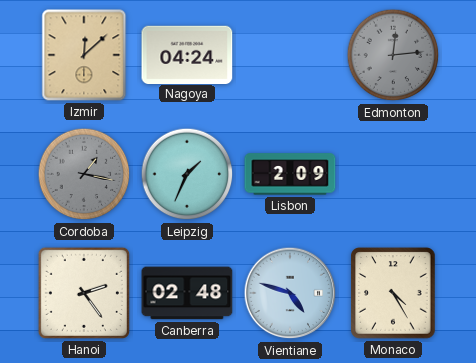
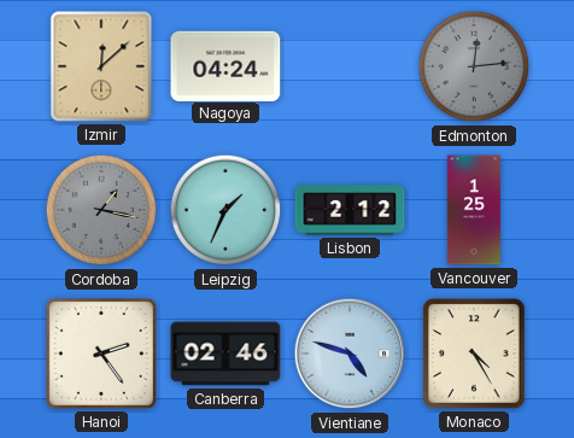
Lisbon: 2:09 -> 2:12
Vancouver: none -> 1:25
Canberra: 02:48 -> 02:46
